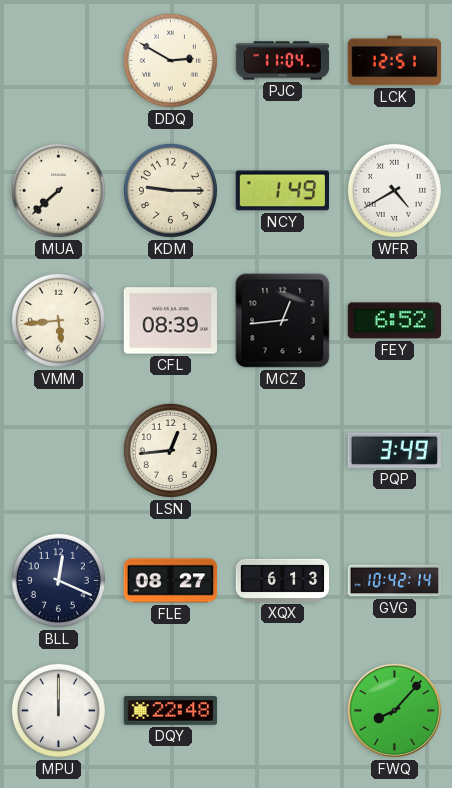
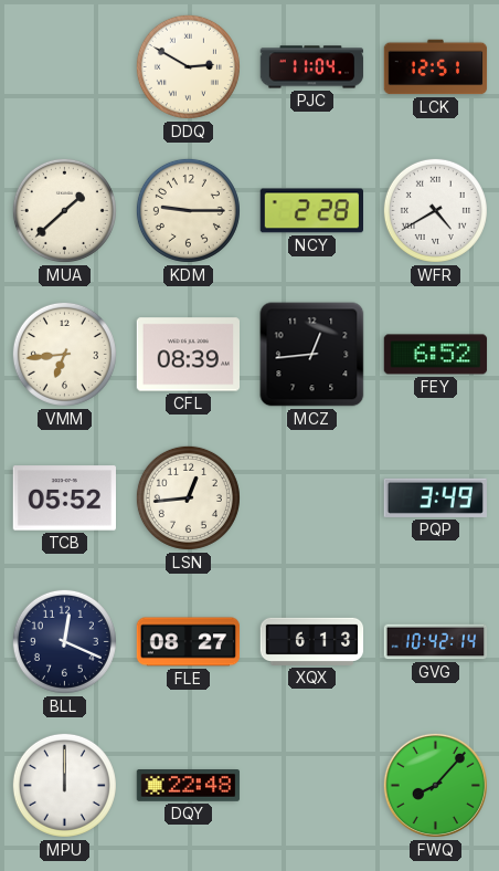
MUA: 7:38 -> 1:38
NCY: 1:49 -> 2:28
VMM: 5:44 -> 6:44
TCB: none -> 05:52
